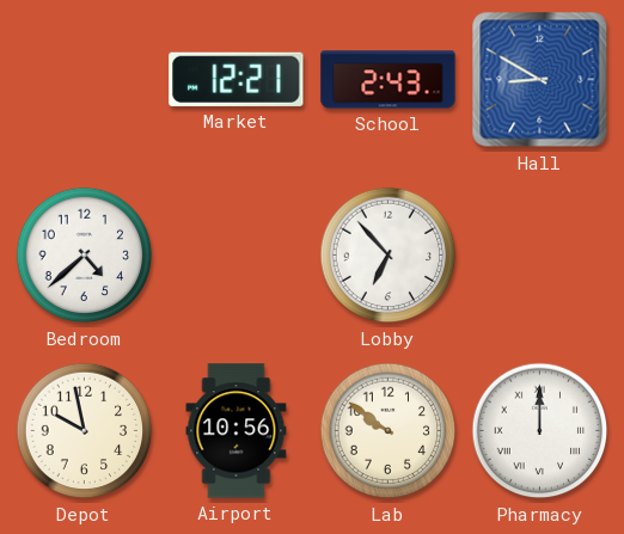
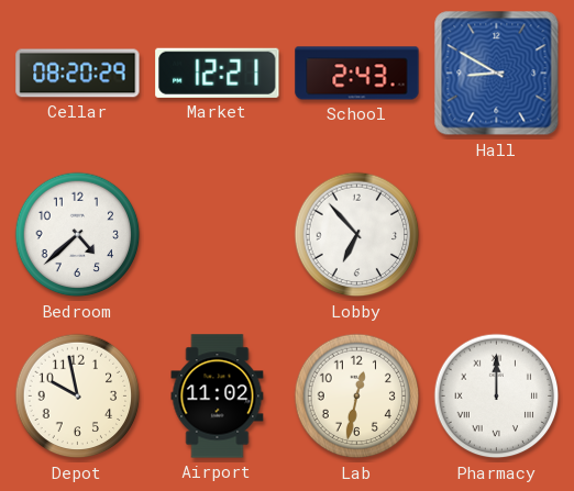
Cellar: none -> 08:20
Airport: 10:56 -> 11:02
Lab: 9:51 -> 12:32
